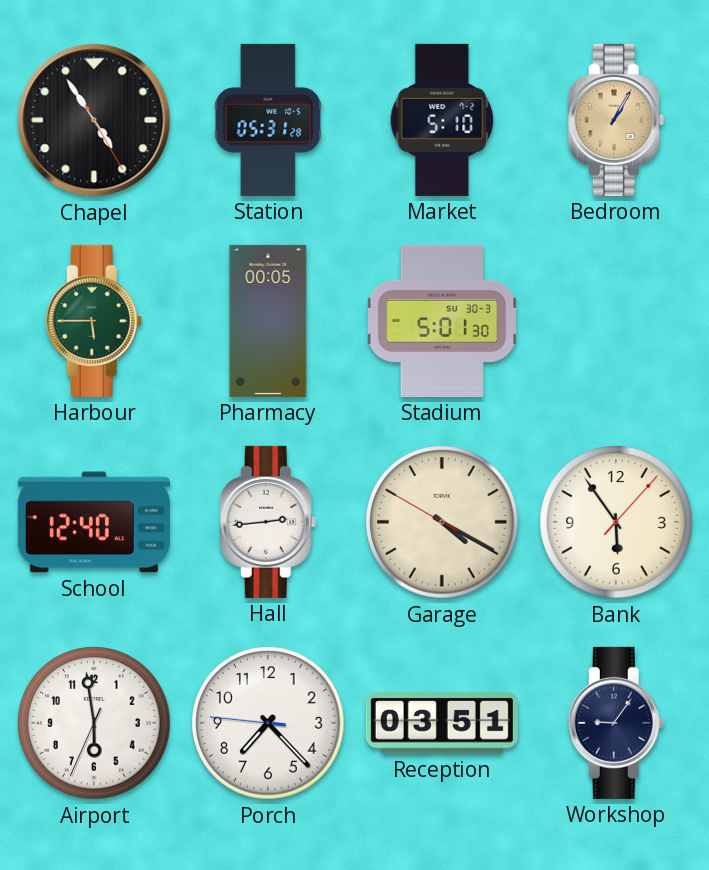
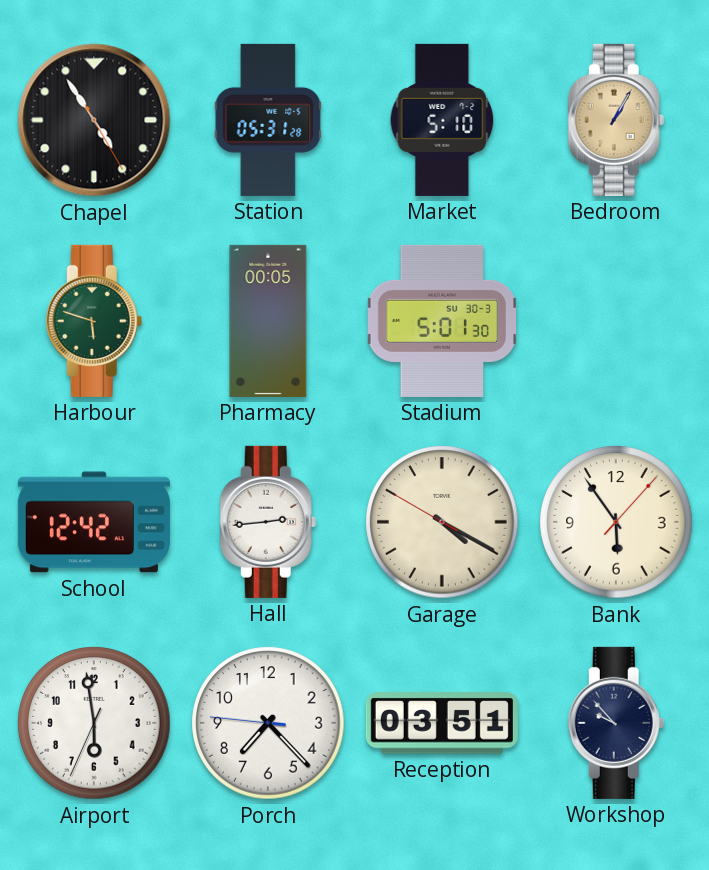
Harbour: 5:45 -> 5:48
School: 12:40 -> 12:42
Workshop: 9:06 -> 9:53
